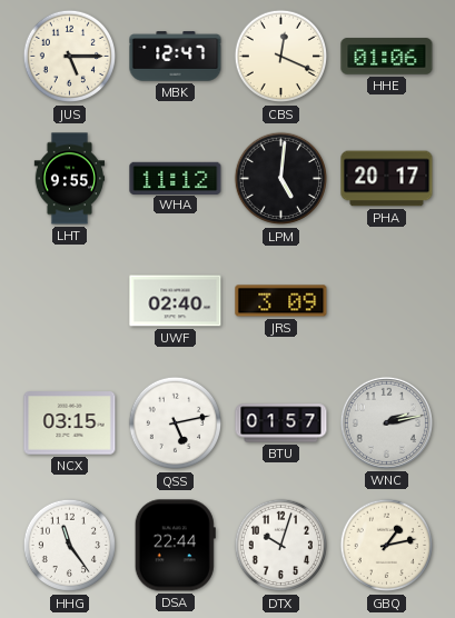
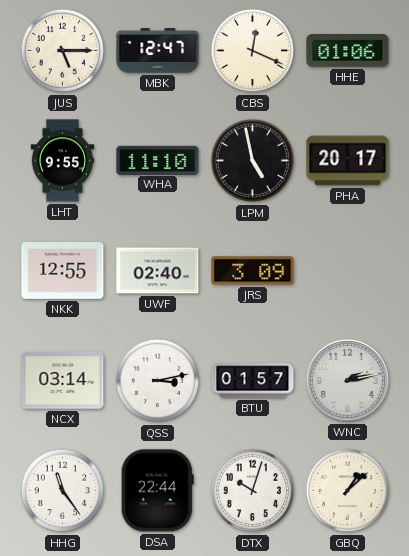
WHA: 11:12 -> 11:10
LPM: 5:01 -> 4:58
NKK: none -> 12:55
NCX: 03:15 -> 03:14
QSS: 5:13 -> 3:13
GBQ: 1:13 -> 1:08
